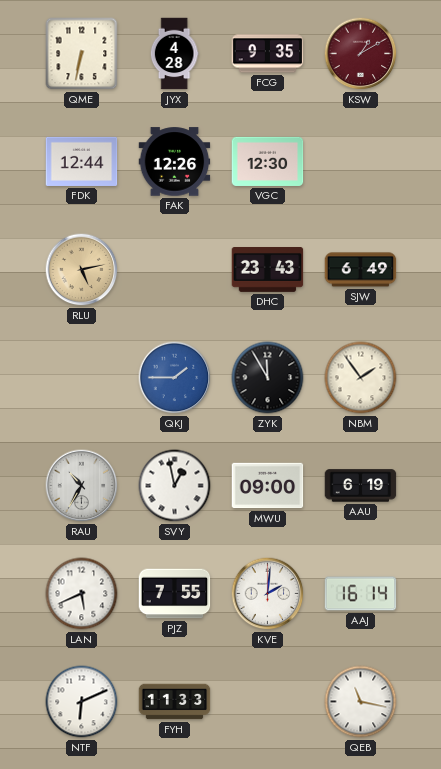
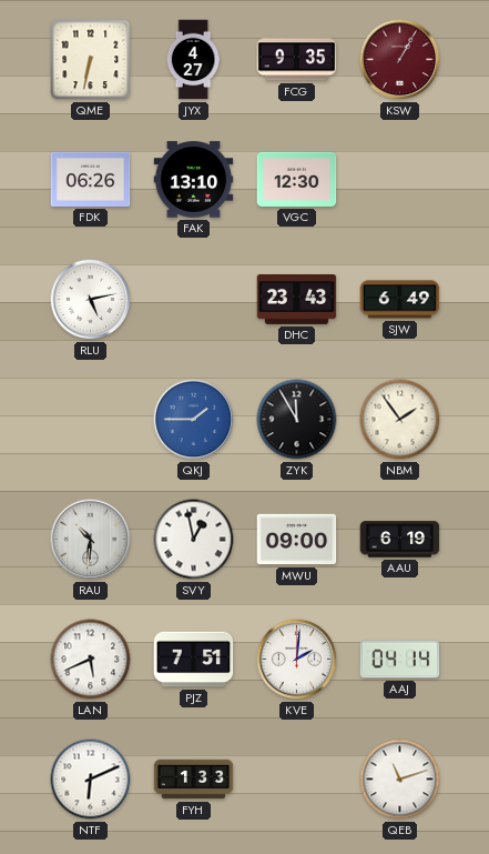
JYX: 4:28 -> 4:27
KSW: 1:10 -> 1:05
FDK: 12:44 -> 06:26
FAK: 12:26 -> 13:10
RLU dial: champagne -> white
RAU: 10:35 -> 10:31
PJZ: 7:55 -> 7:51
AAJ: 16:14 -> 04:14
FYH: 11:33 -> 1:33
QEB: 11:17 -> 11:12
